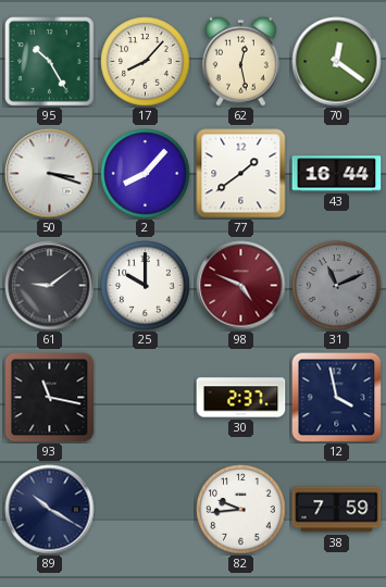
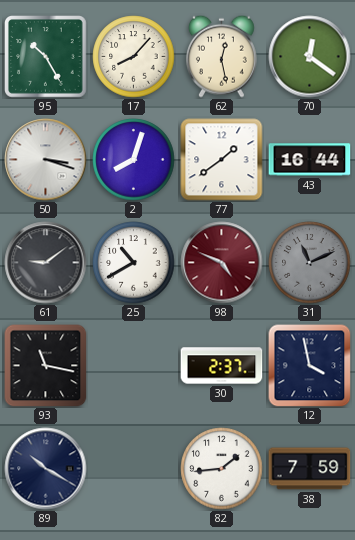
2: 8:07 -> 8:03
25: 10:00 -> 10:40
82: 9:44 -> 1:44
